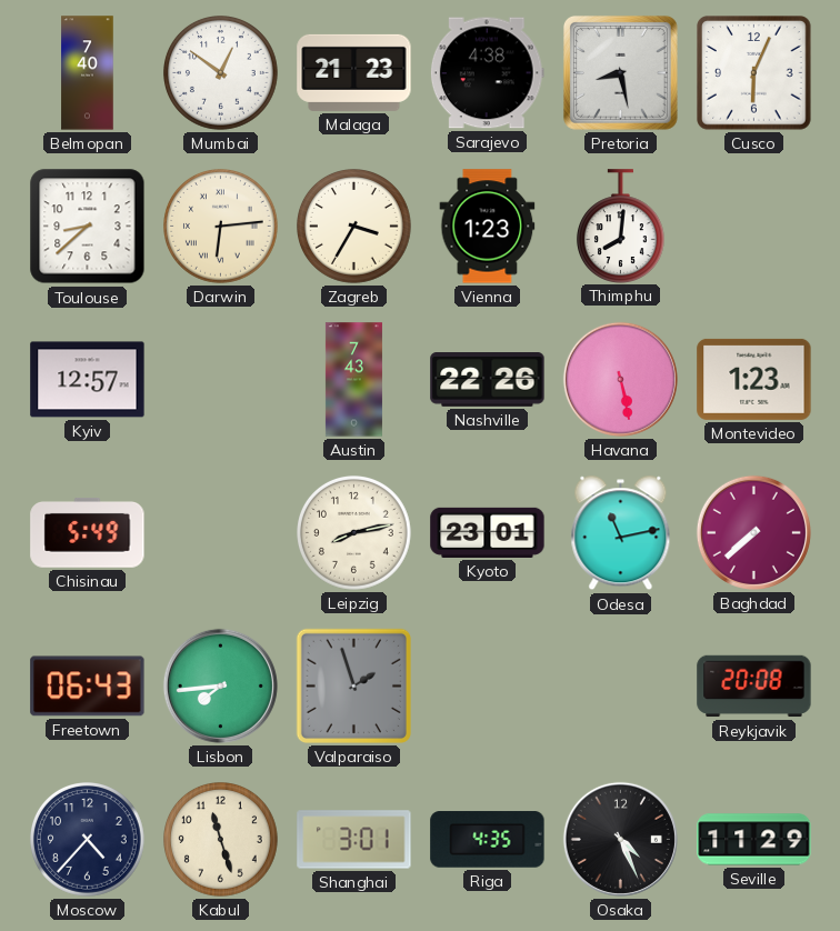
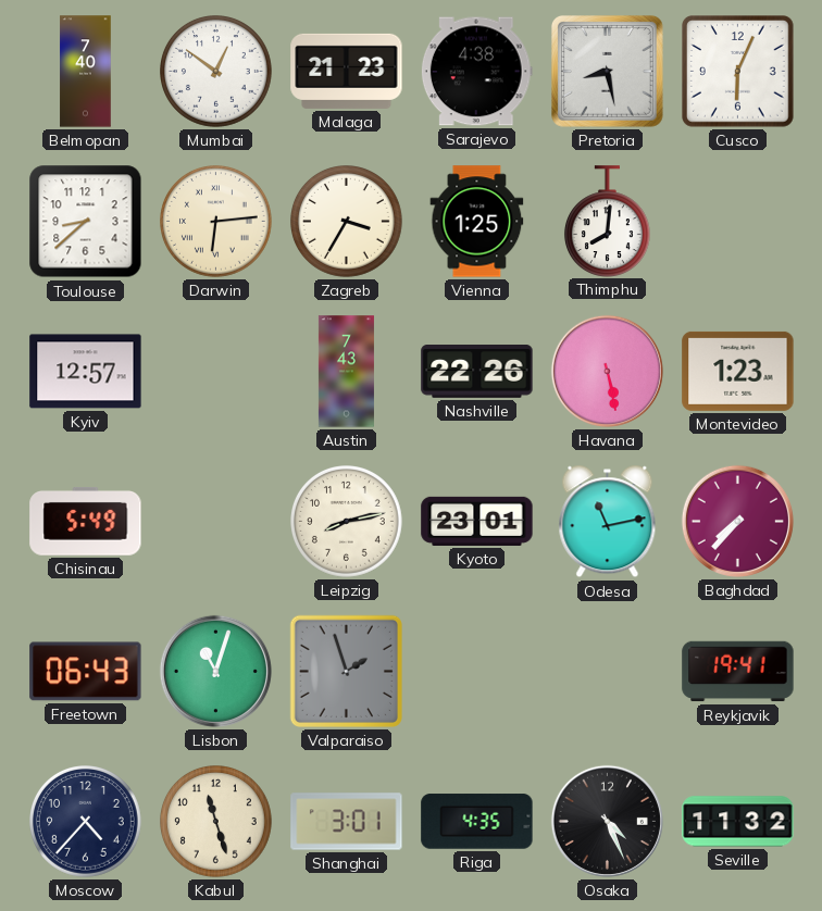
Vienna: 1:23 -> 1:25
Baghdad: 7:38 -> 7:37
Lisbon: 7:44 -> 11:03
Reykjavik: 20:08 -> 19:41
Seville: 11:29 -> 11:32
